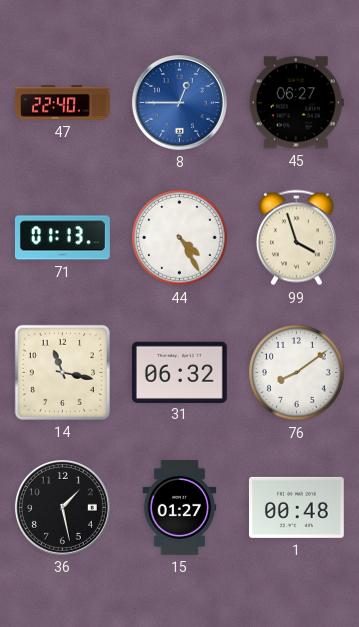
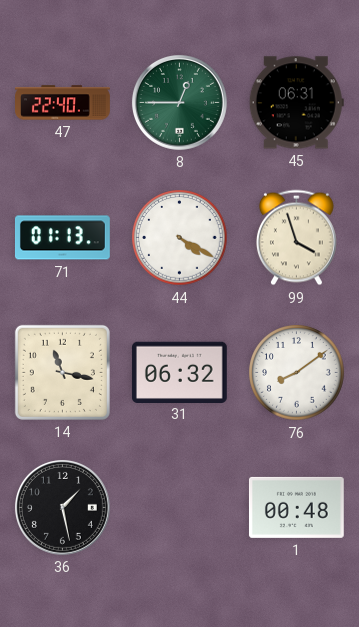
8 dial: blue -> green
45: 06:27 -> 06:31
44: 4:25 -> 4:20
15: 01:27 -> none
